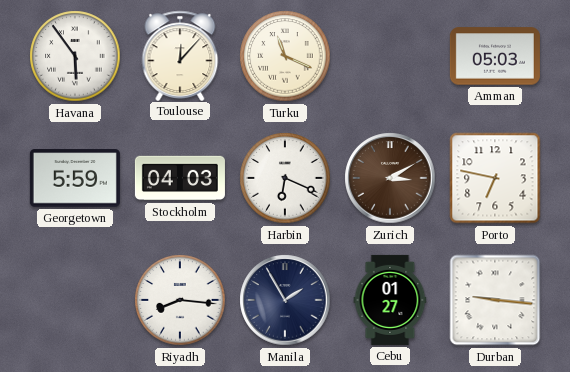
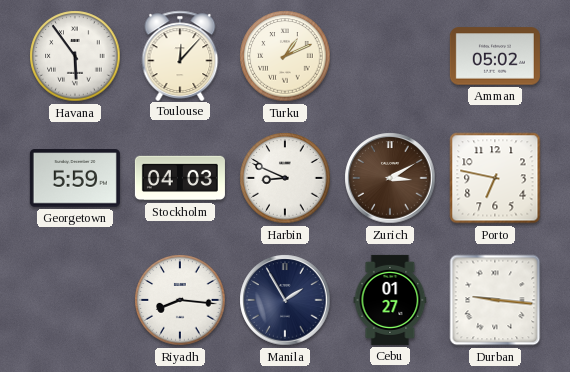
Turku: 11:19 -> 1:11
Amman: 05:03 -> 05:02
Harbin: 6:19 -> 8:49
